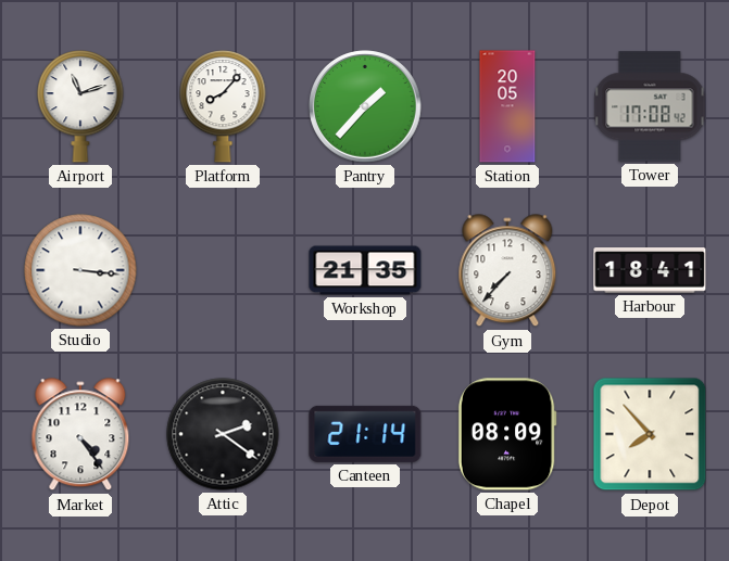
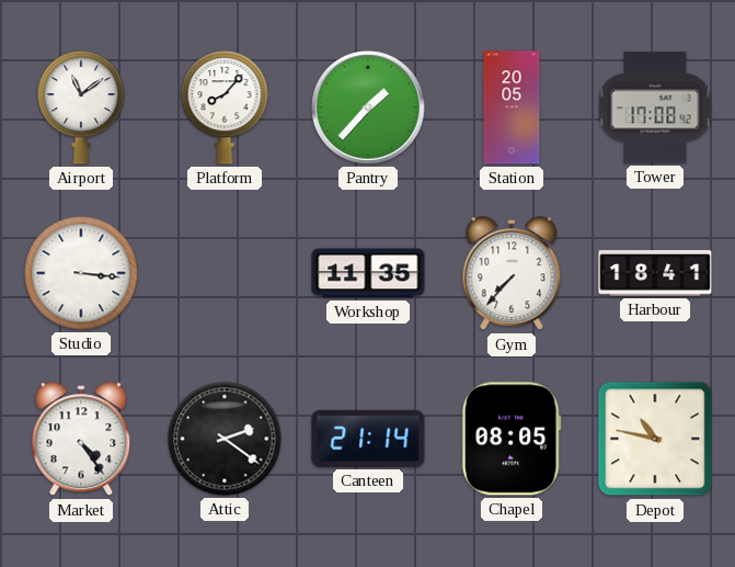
Airport: 11:12 -> 11:09
Workshop: 21:35 -> 11:35
Chapel: 08:09 -> 08:05
Depot: 7:53 -> 10:47
